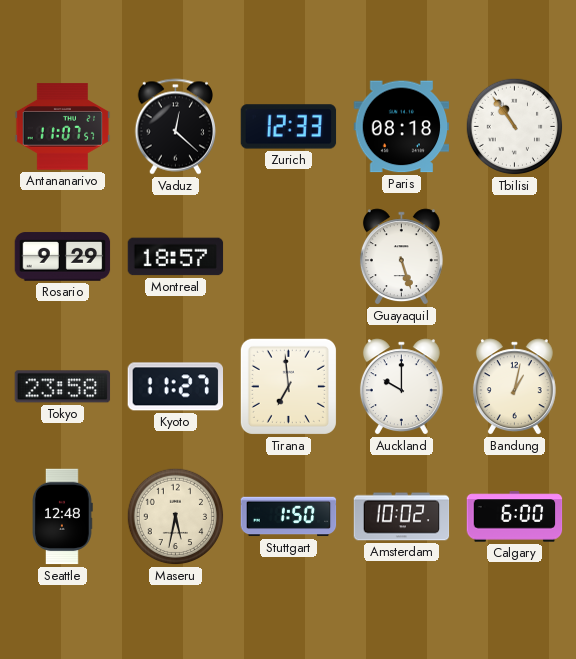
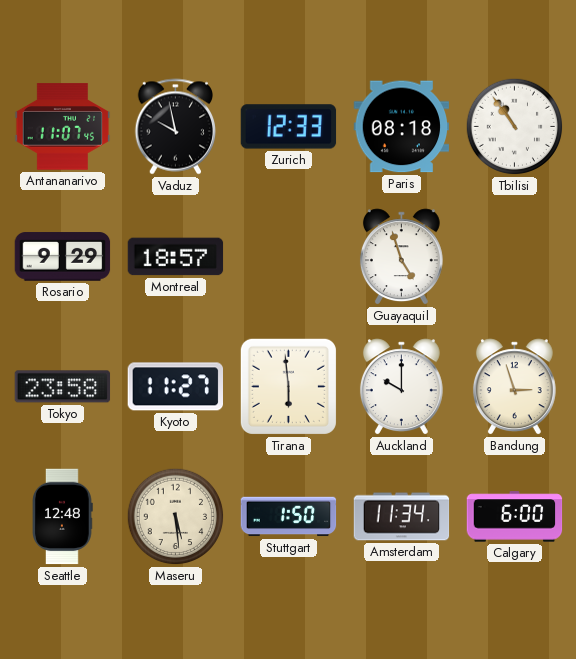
Antananarivo: 11:07:57 -> 11:07:45
Vaduz: 12:22 -> 9:58
Guayaquil: 5:27 -> 4:57
Tirana: 6:59 -> 5:59
Bandung: 1:02 -> 2:57
Maseru: 5:32 -> 5:29
Amsterdam: 10:02 -> 11:34
